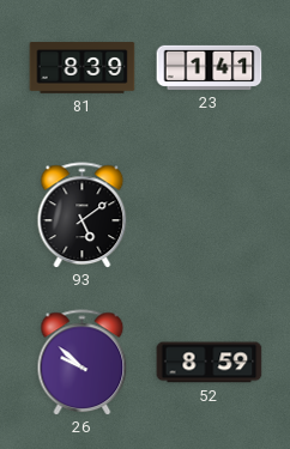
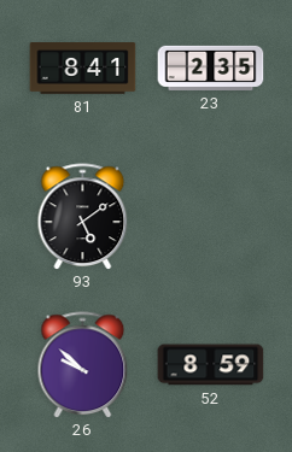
81: 8:39 -> 8:41
23: 1:41 -> 2:35
